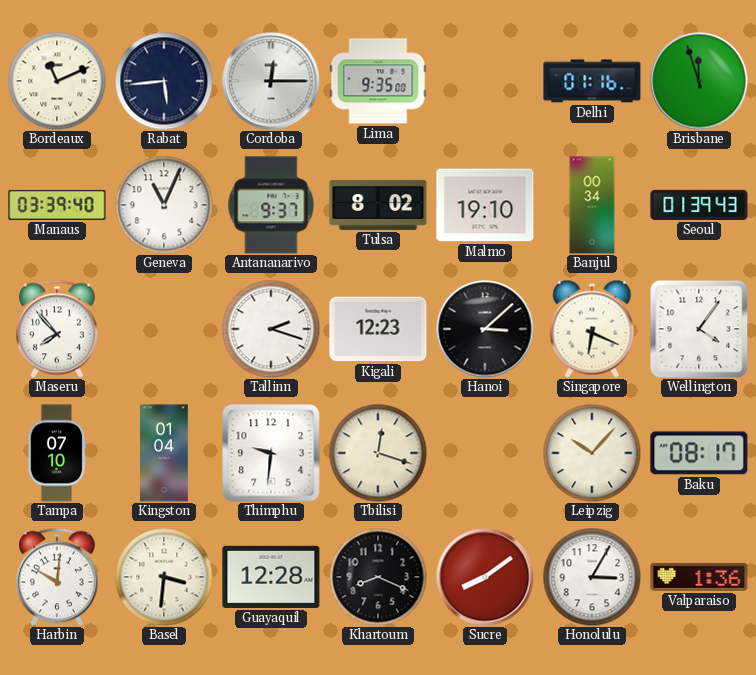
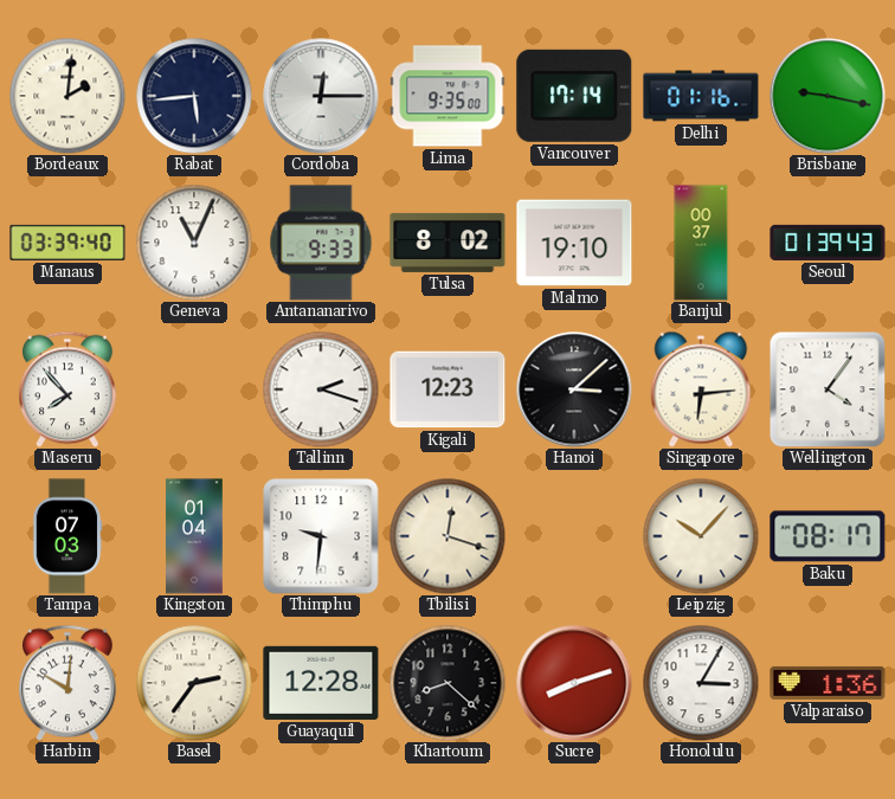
Bordeaux: 11:11 -> 2:01
Vancouver: none -> 17:14
Brisbane: 11:57 -> 9:17
Antananarivo: 9:37 -> 9:33
Banjul: 00:34 -> 00:37
Singapore: 6:19 -> 6:14
Tampa: 07:10 -> 07:03
Basel: 3:31 -> 2:36
Khartoum: 8:19 -> 8:22
Sucre: 8:09 -> 8:12
